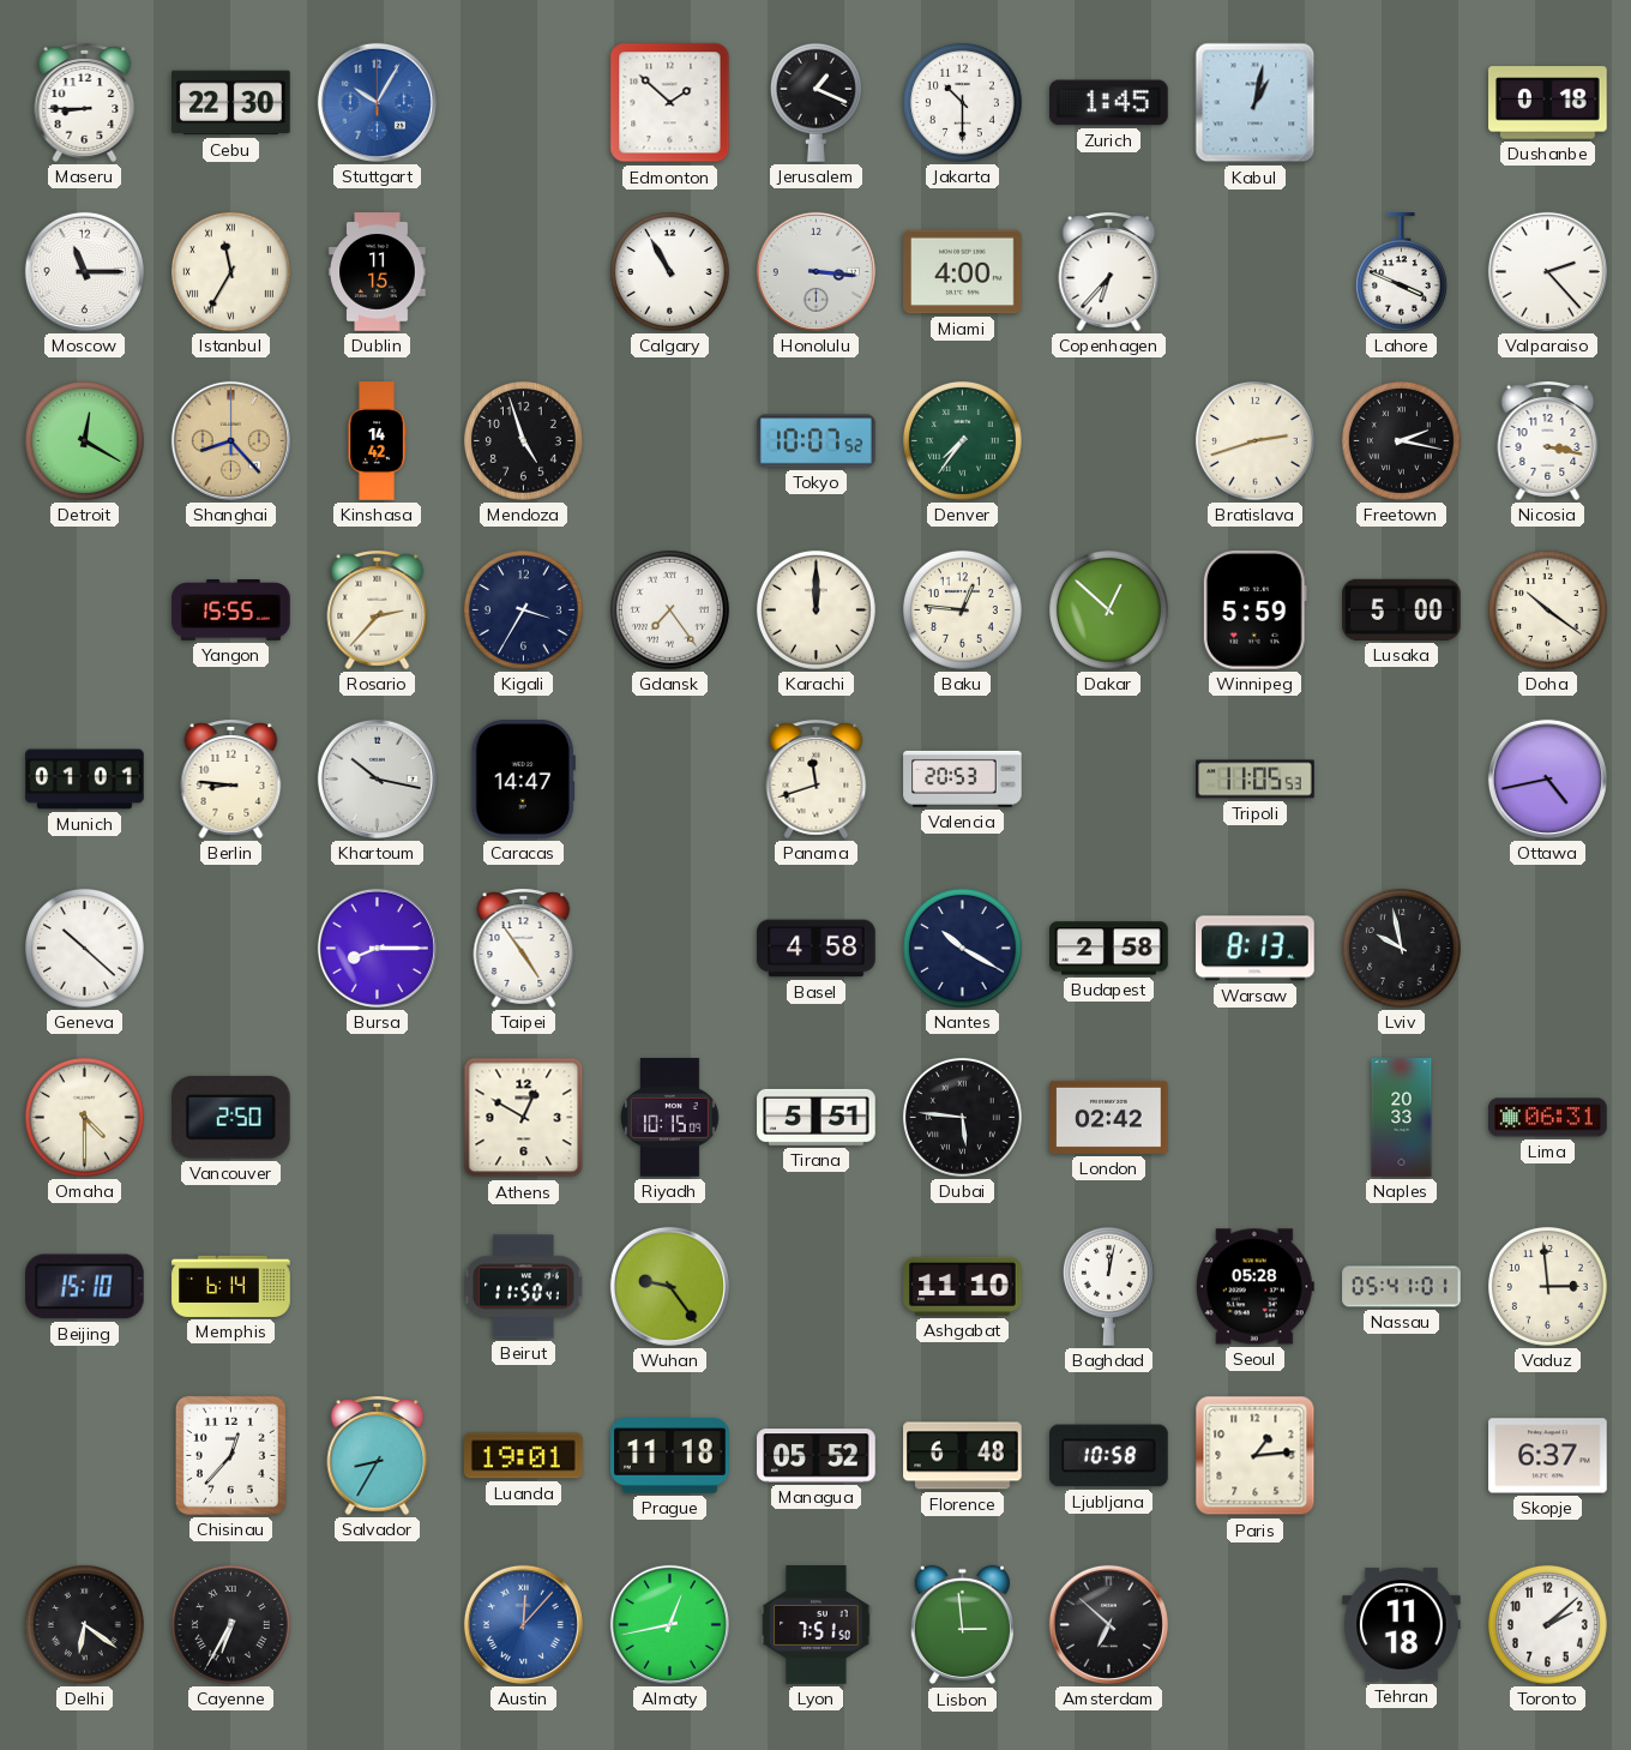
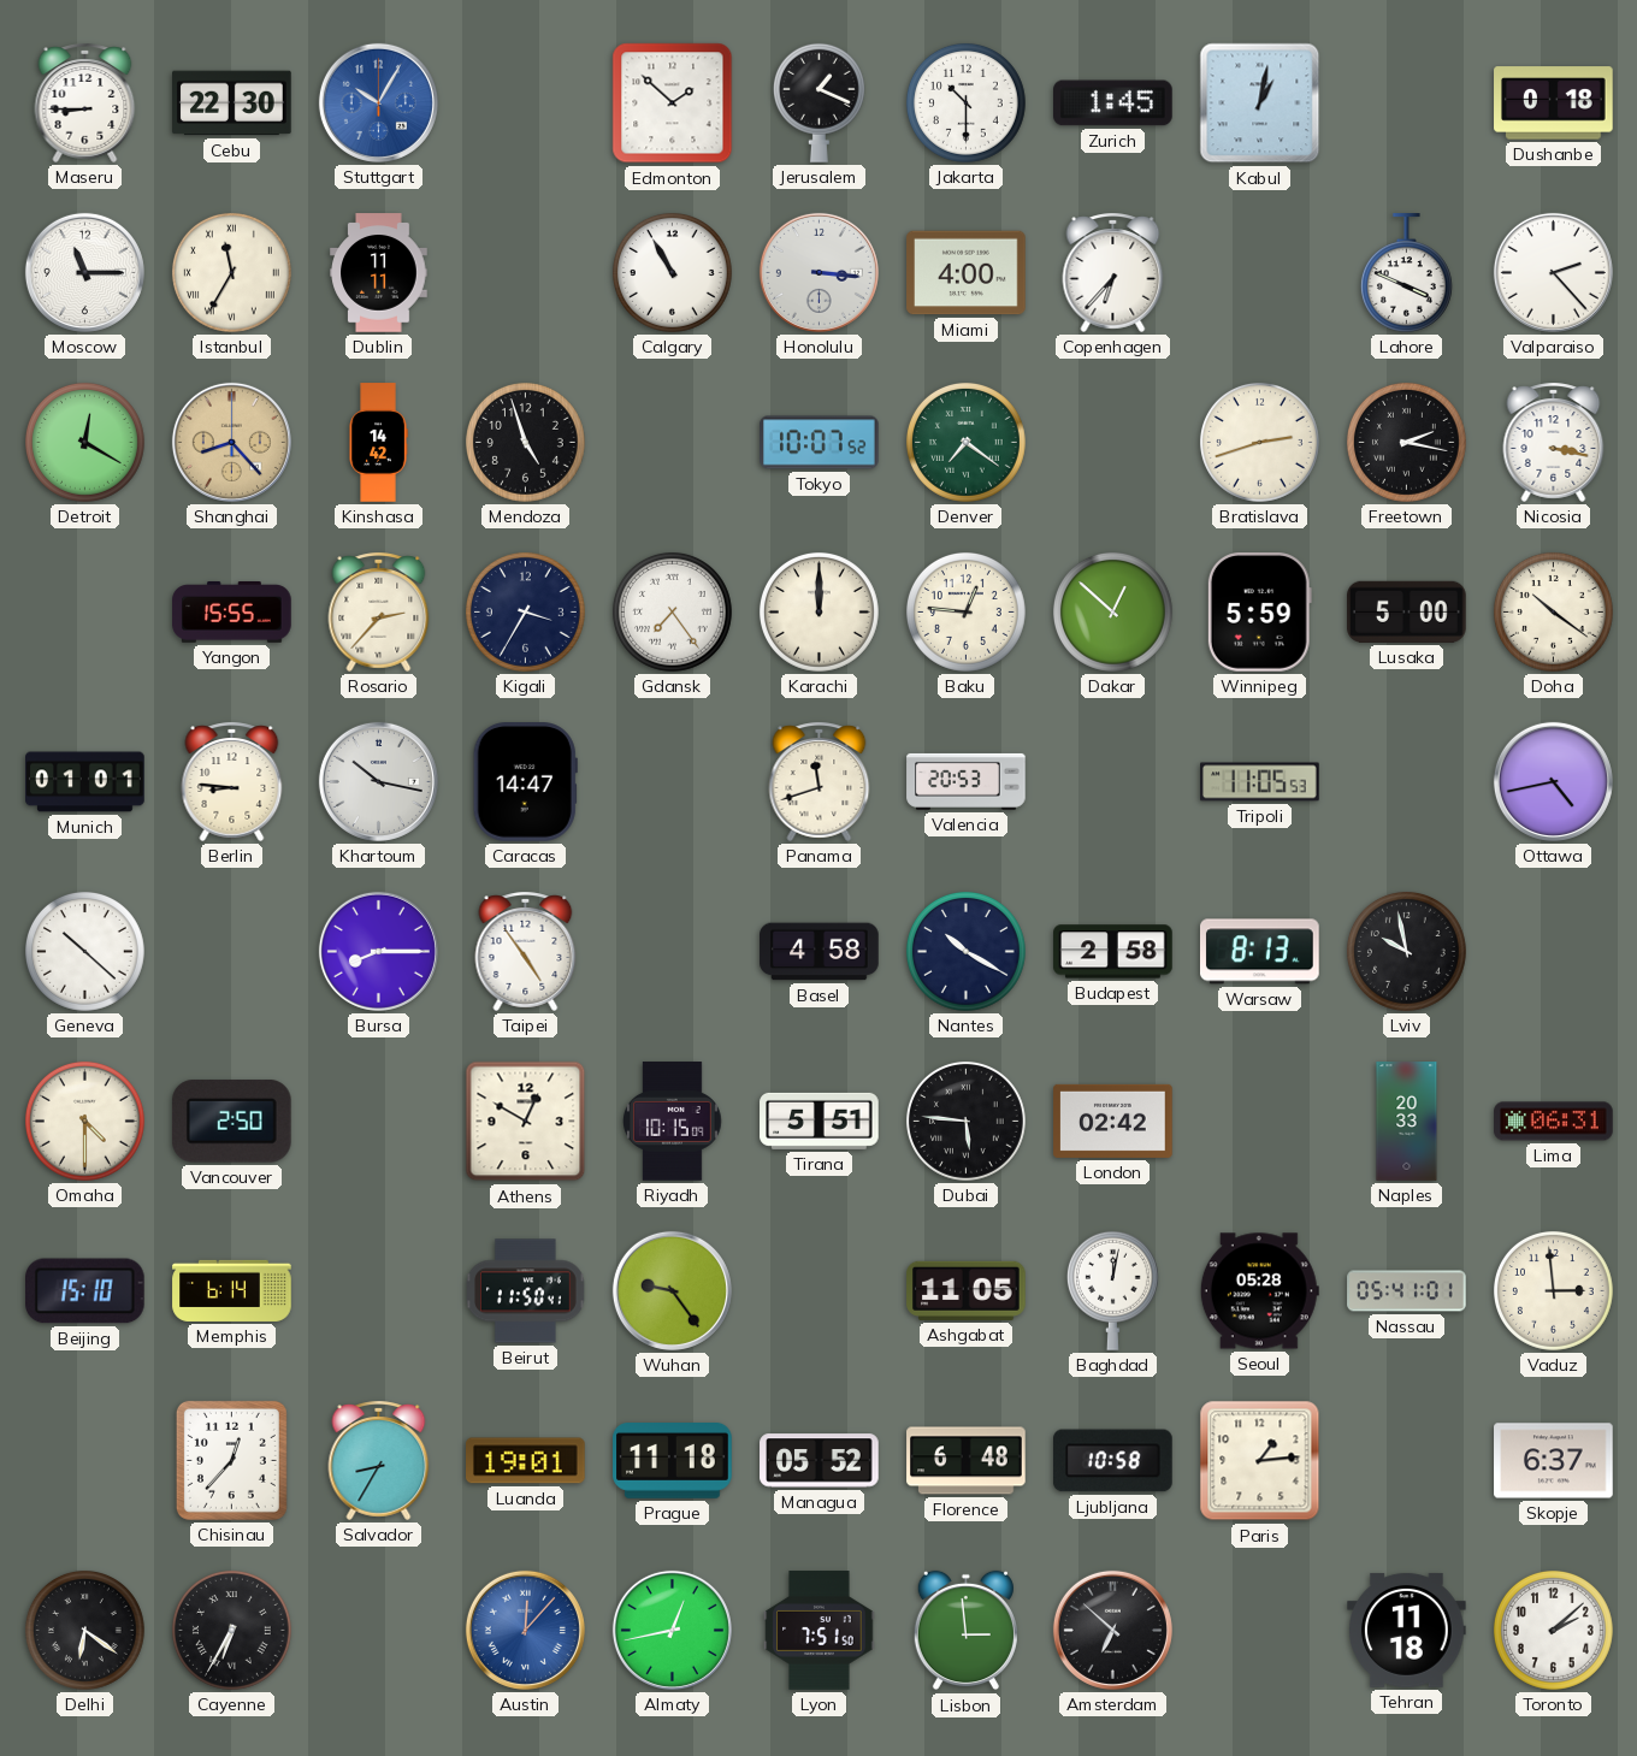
Dublin: 11:15 -> 11:11
Denver: 7:36 -> 7:21
Ashgabat: 11:10 -> 11:05
